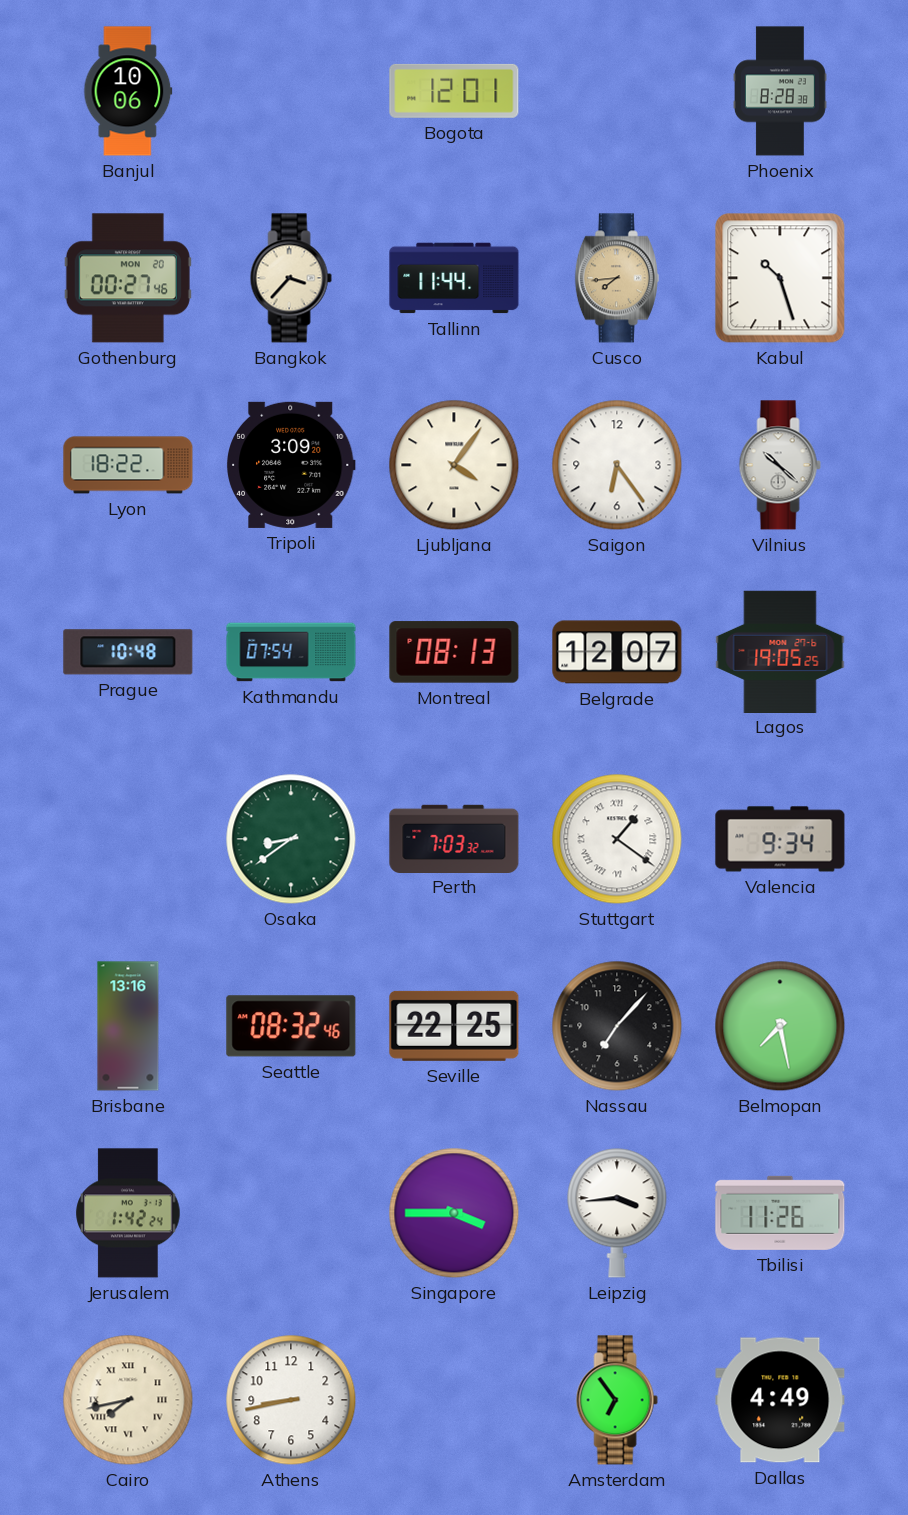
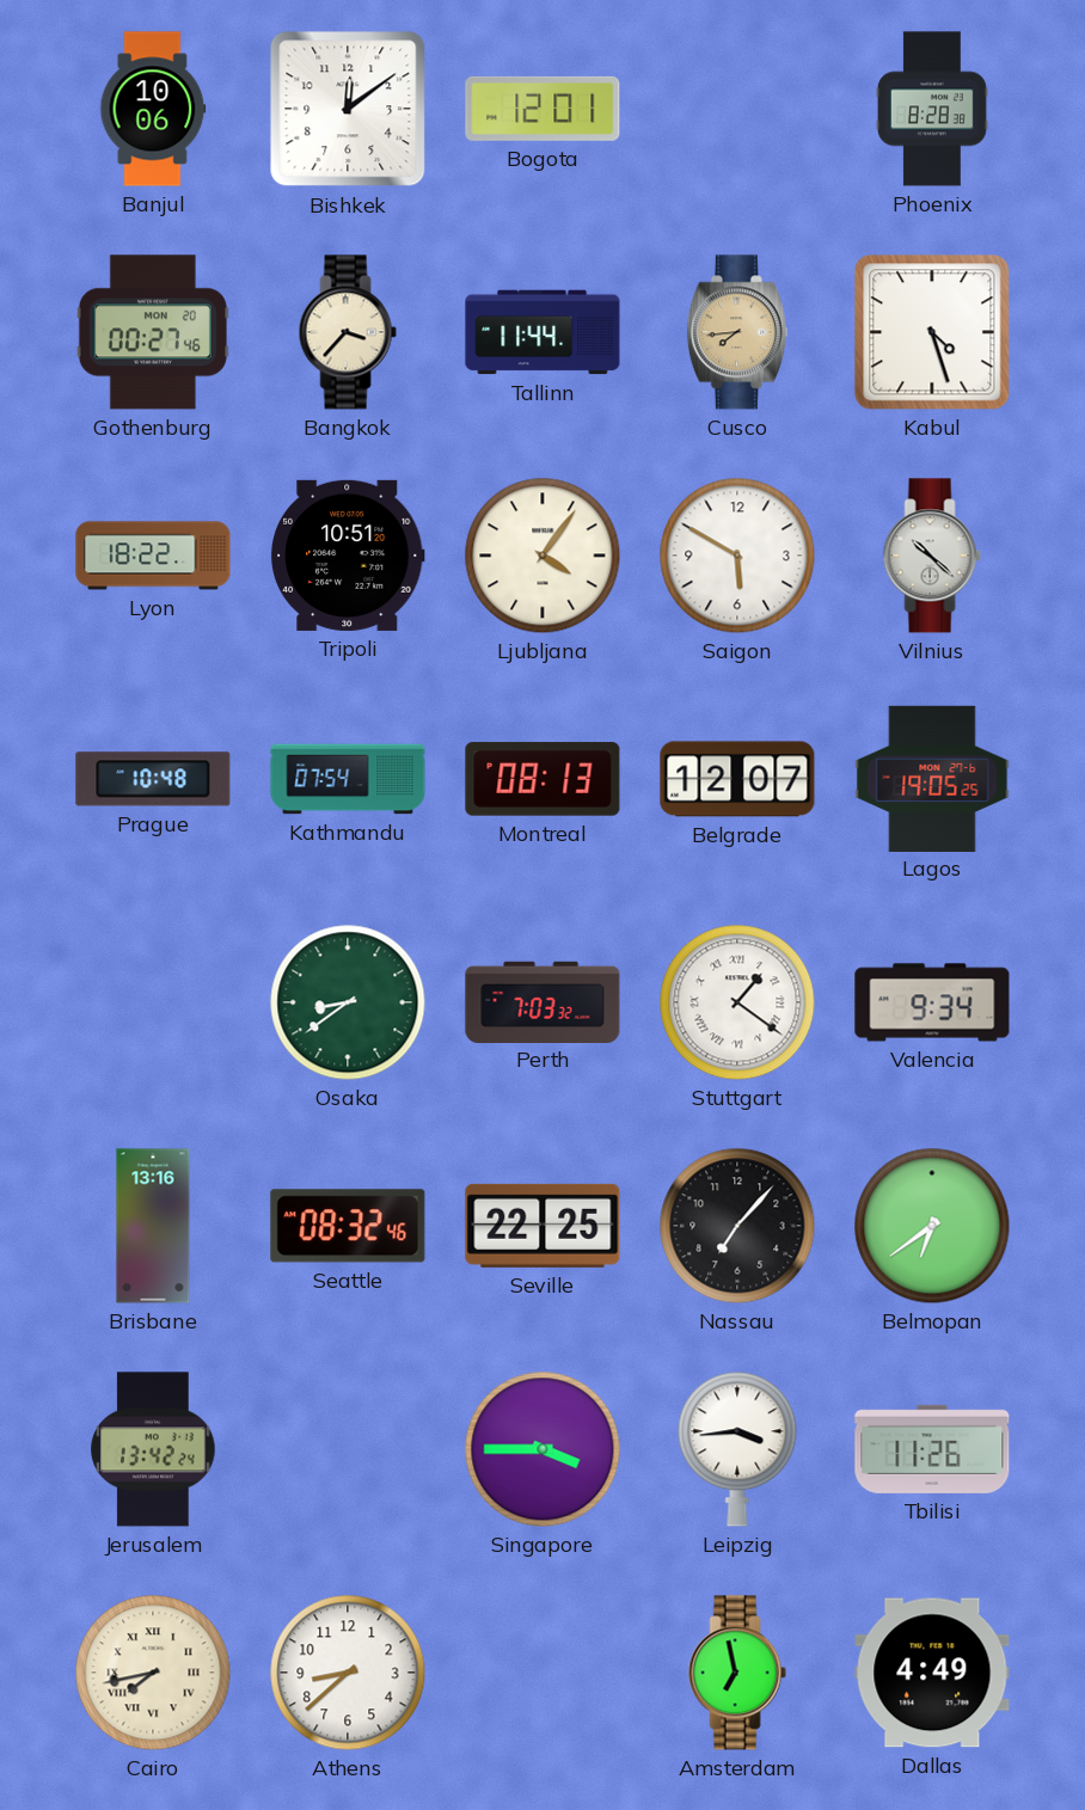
Bishkek: none -> 12:09
Kabul: 10:27 -> 4:27
Tripoli: 3:09 -> 10:51
Saigon: 6:24 -> 5:50
Belmopan: 7:28 -> 6:39
Jerusalem: 1:42 -> 13:42
Athens: 8:43 -> 8:38
Amsterdam: 6:54 -> 6:58
